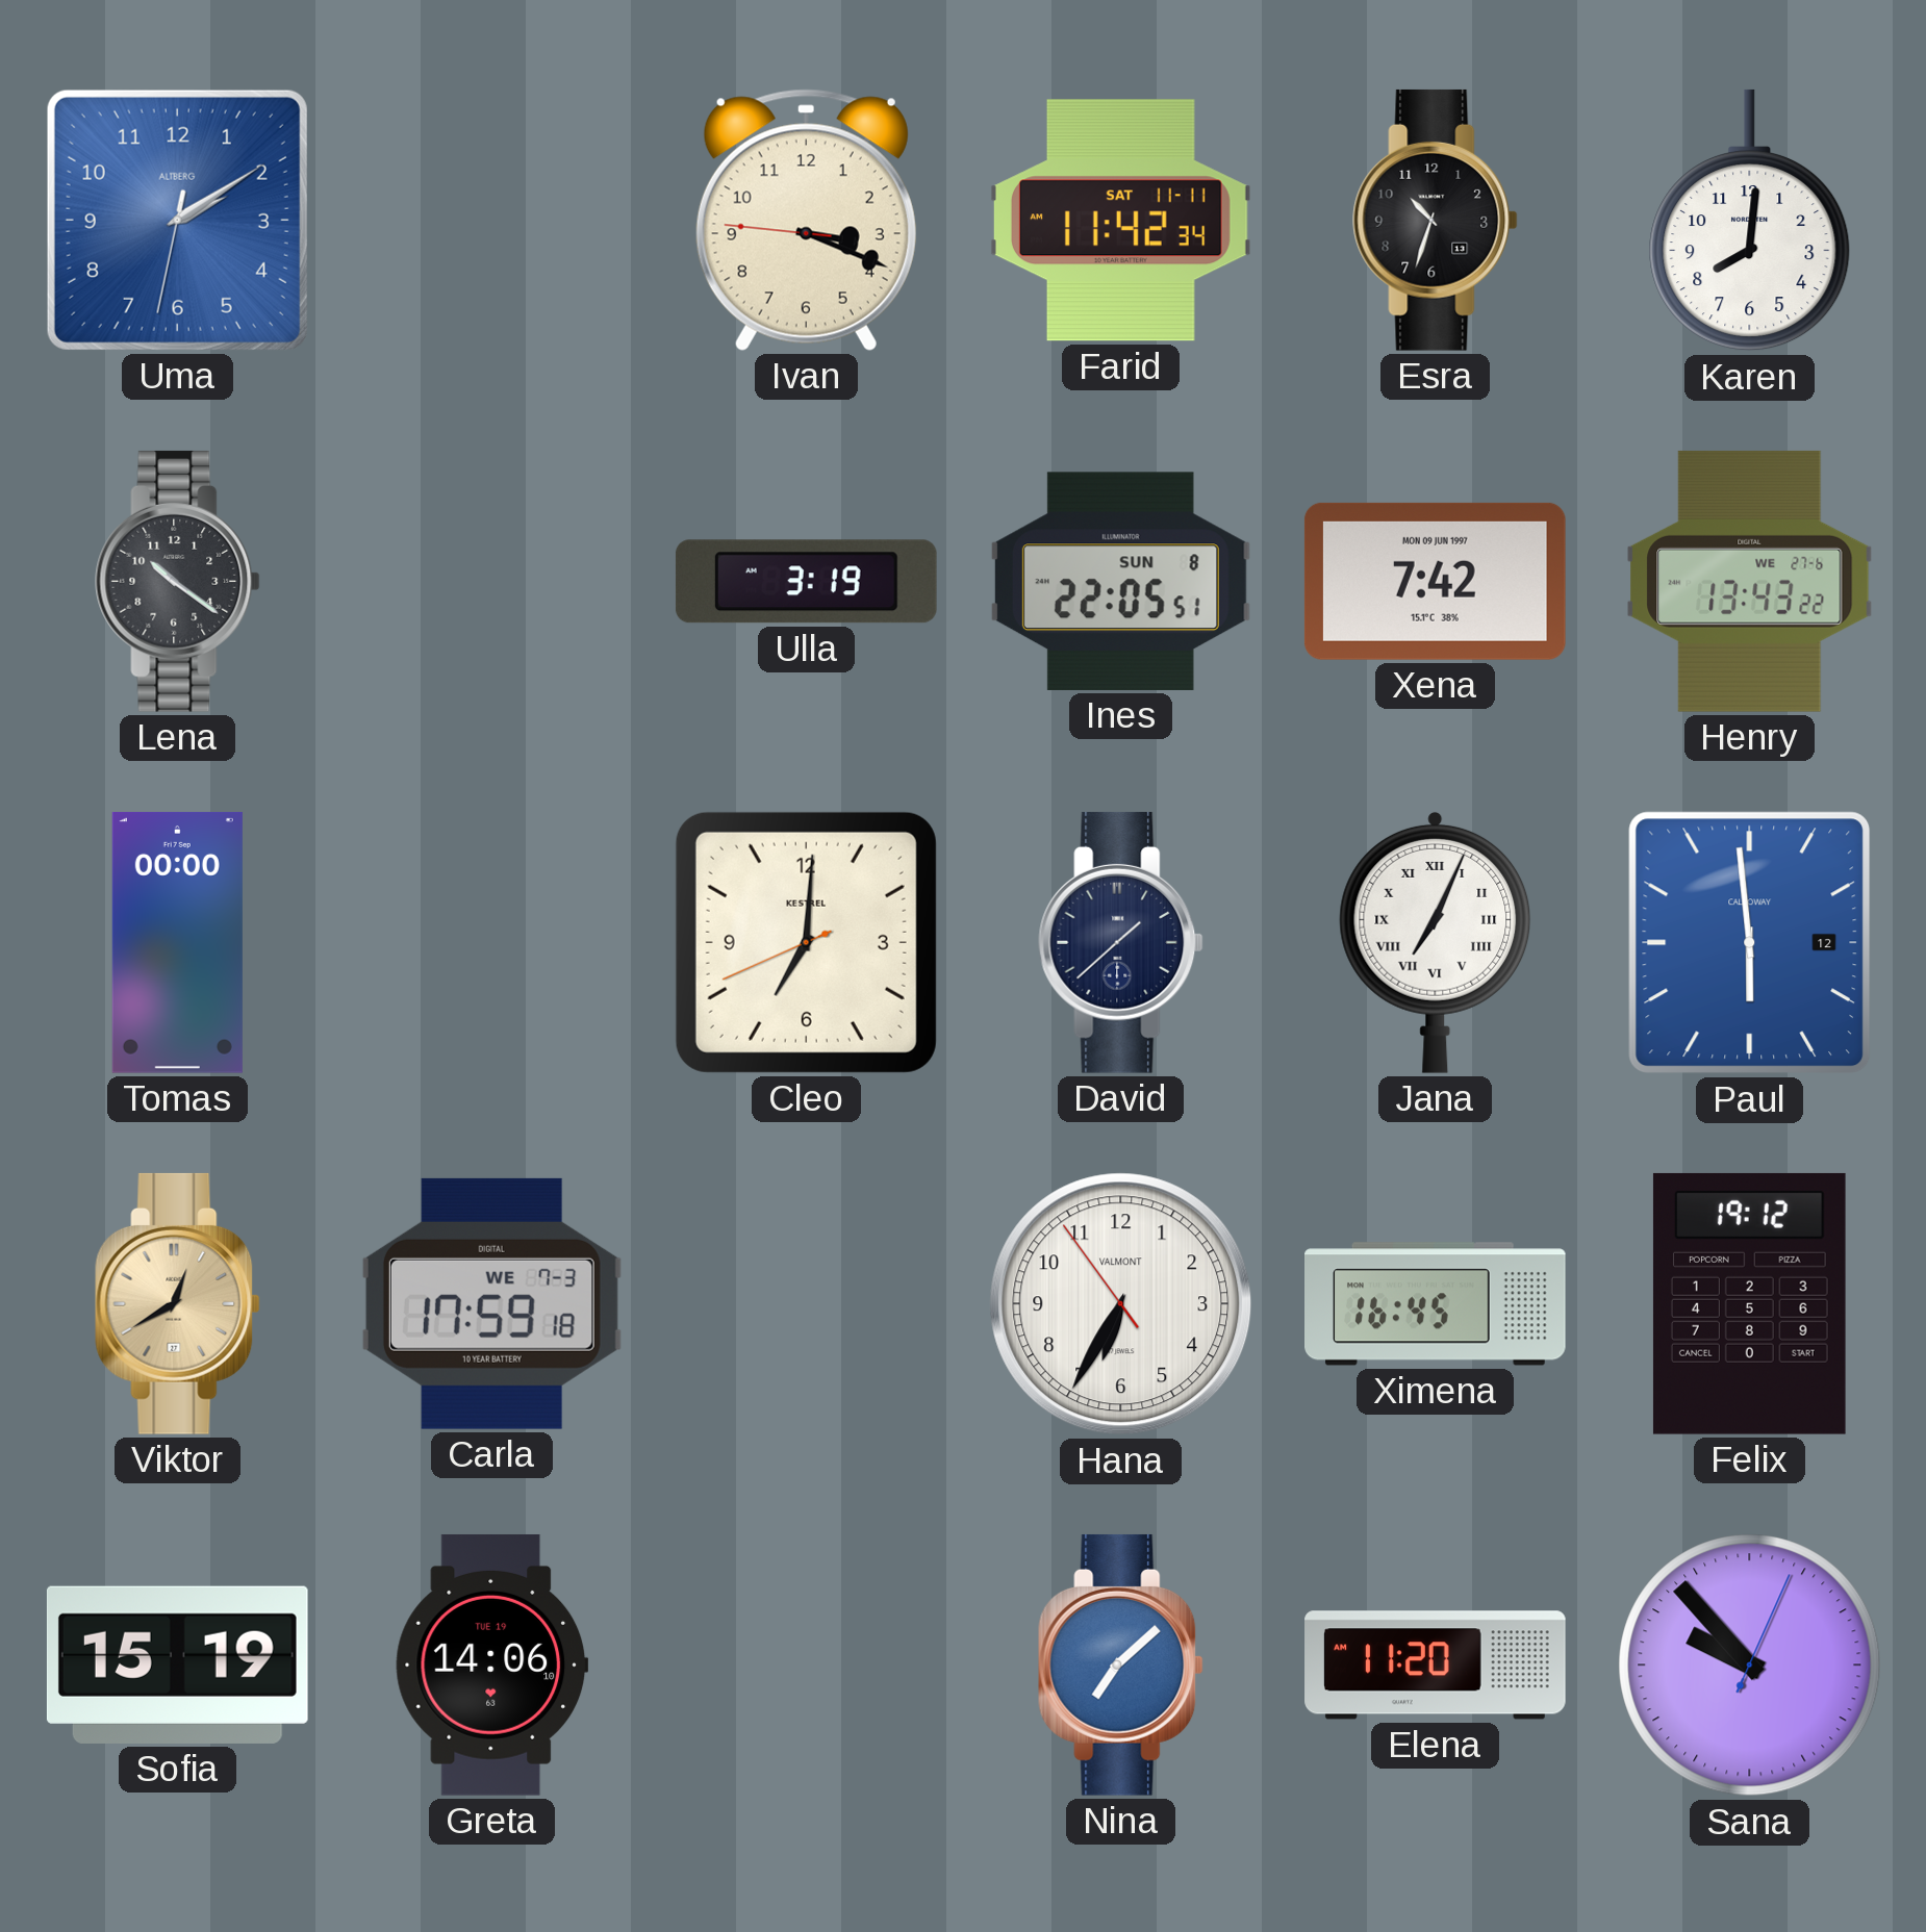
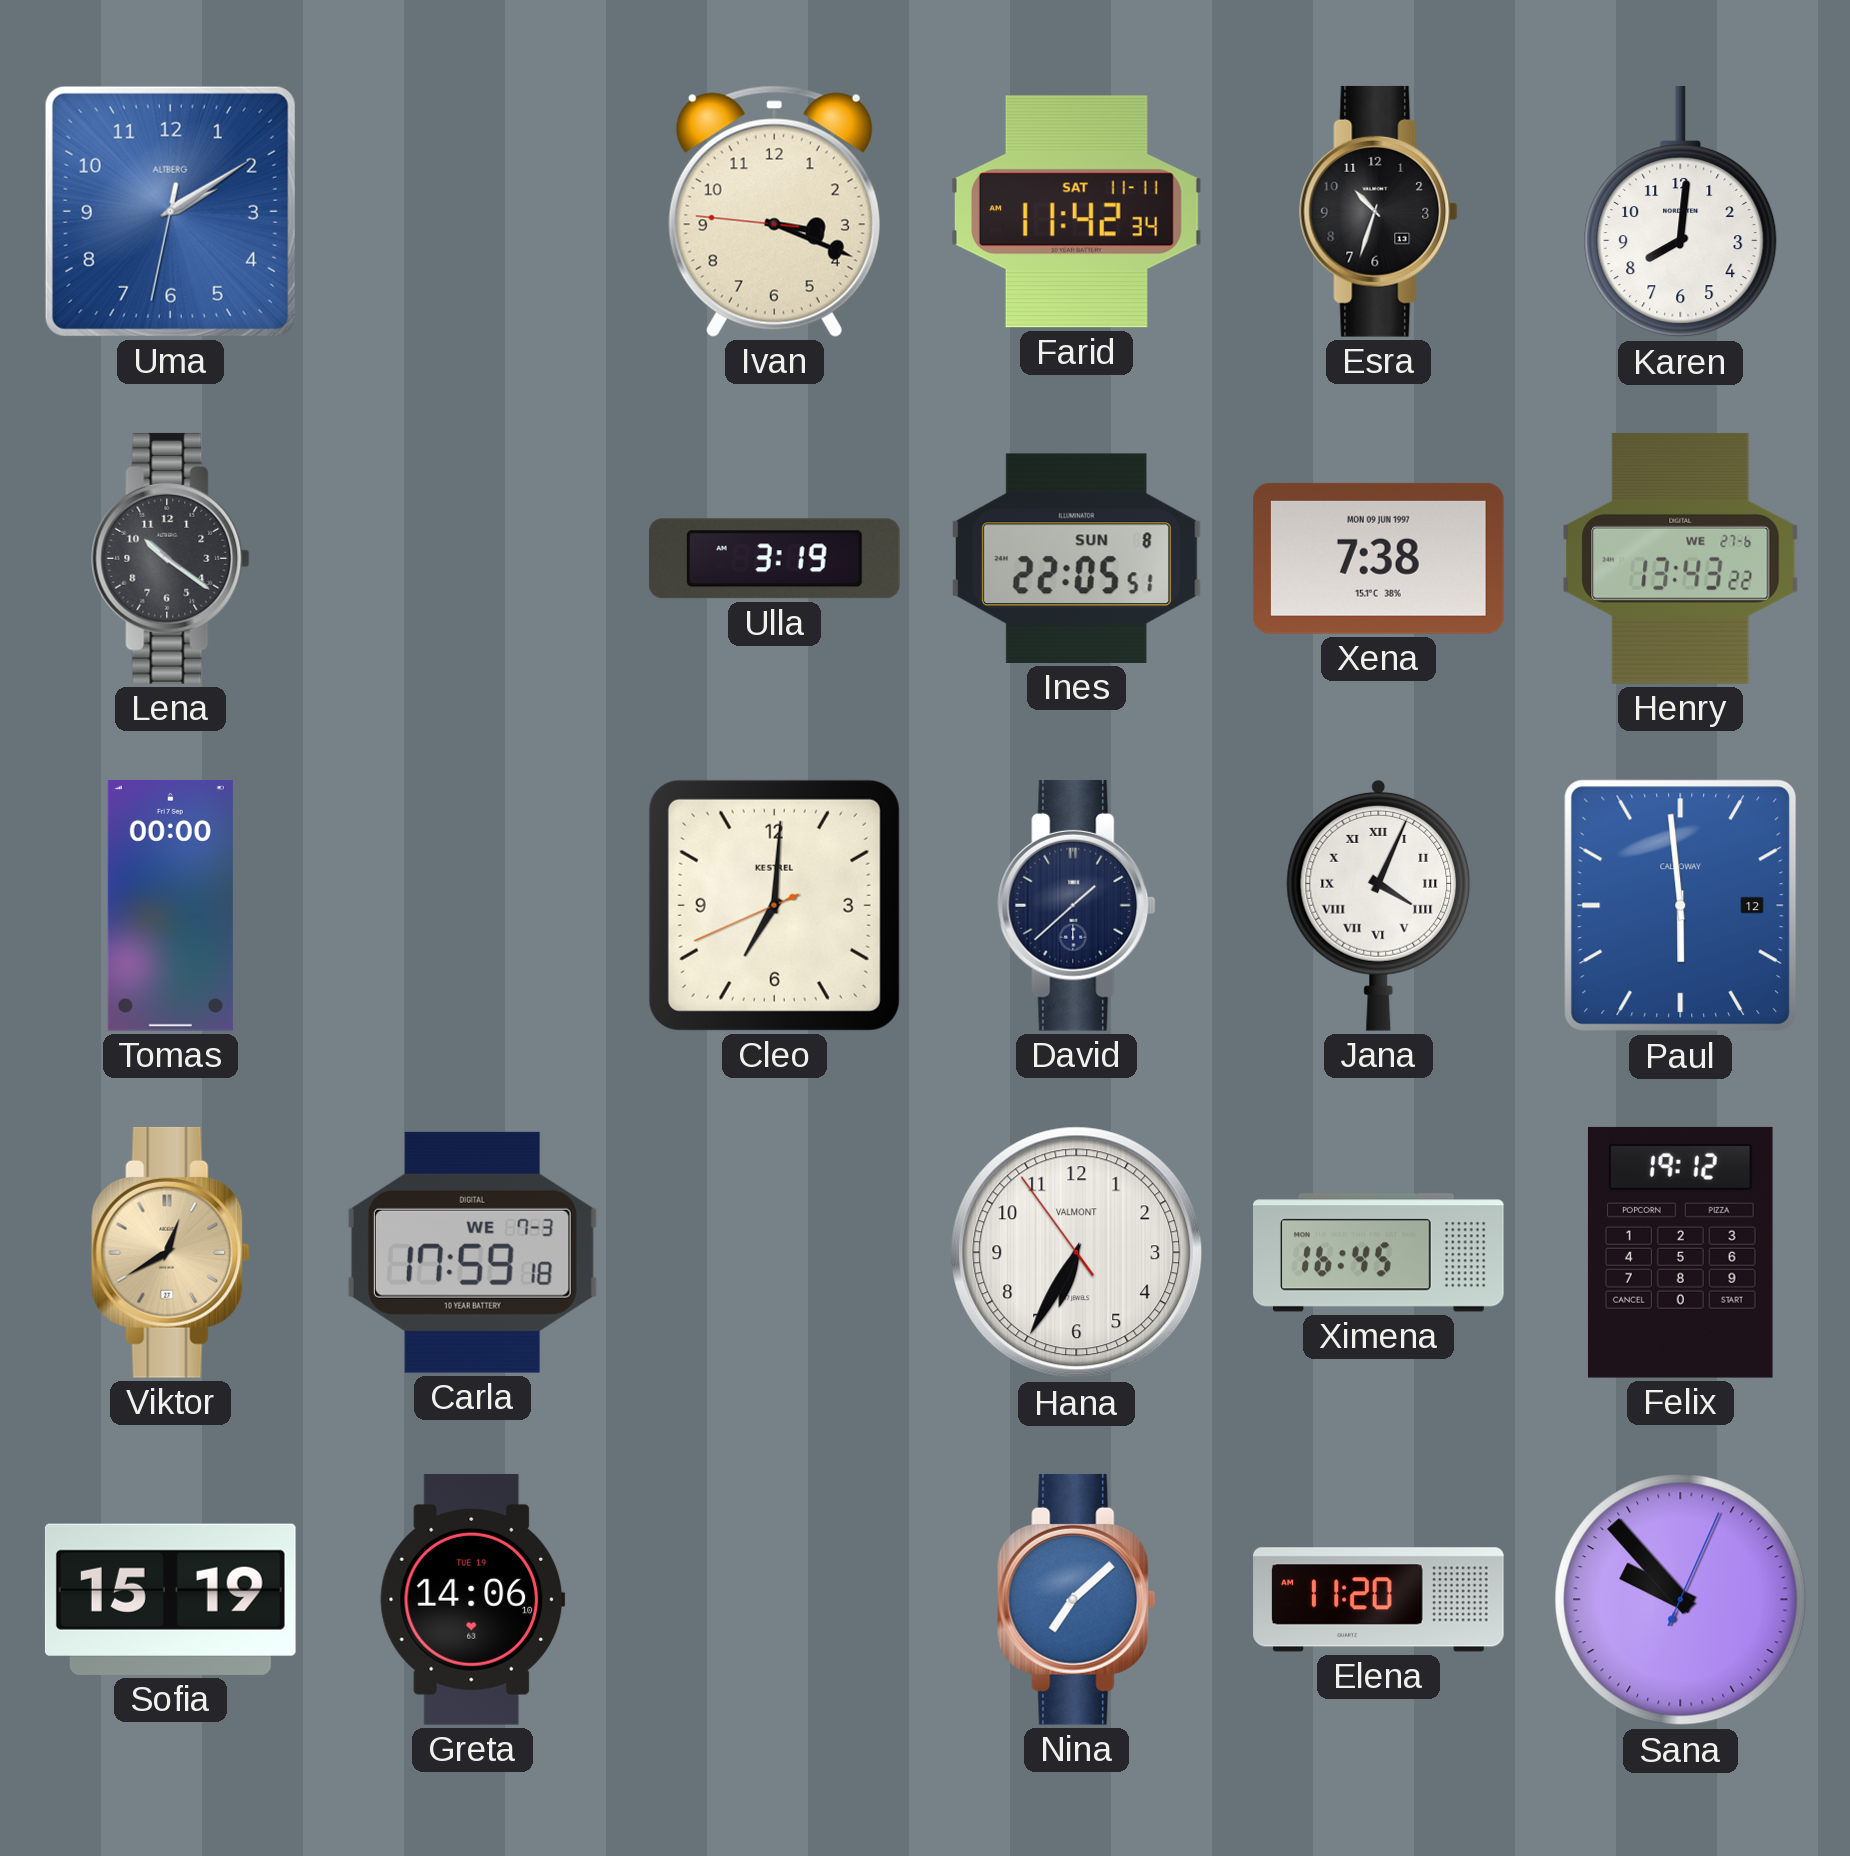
Xena: 7:42 -> 7:38
Jana: 7:04 -> 4:04
